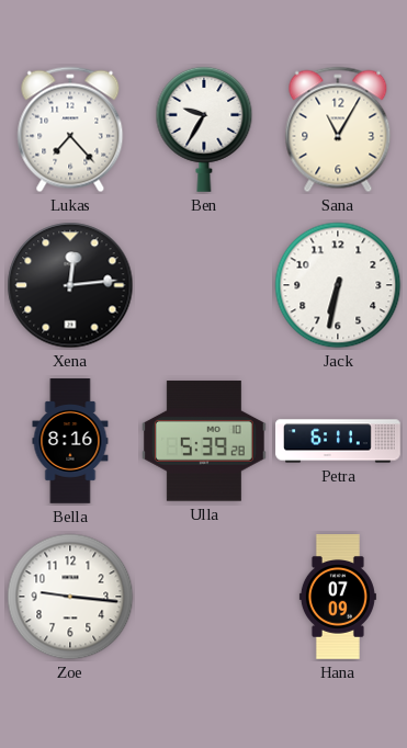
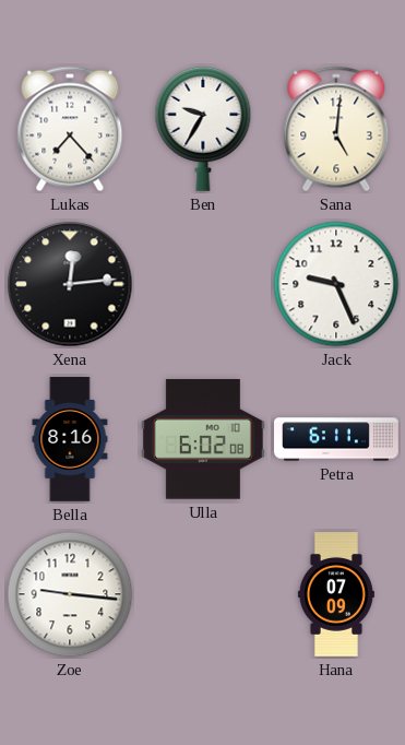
Sana: 11:05 -> 5:01
Jack: 6:32 -> 9:26
Ulla: 5:39 -> 6:02
